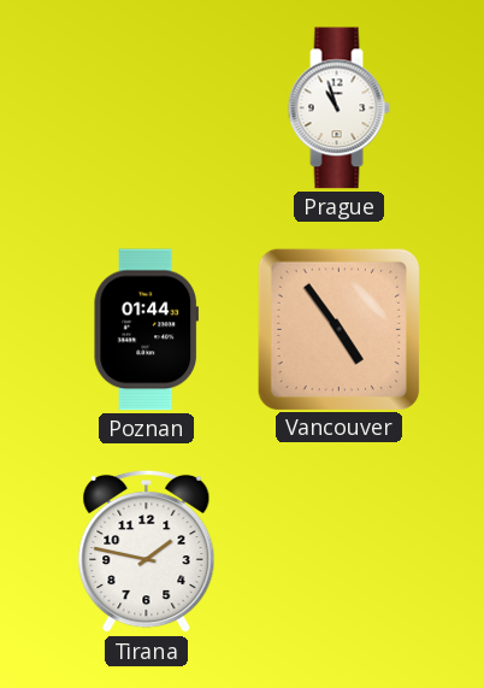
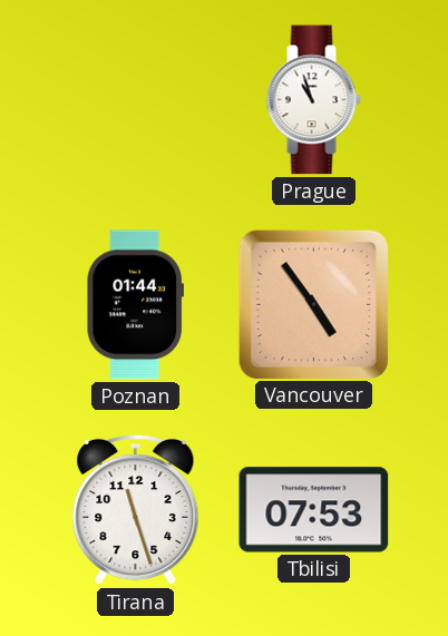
Tirana: 1:47 -> 11:27
Tbilisi: none -> 07:53
